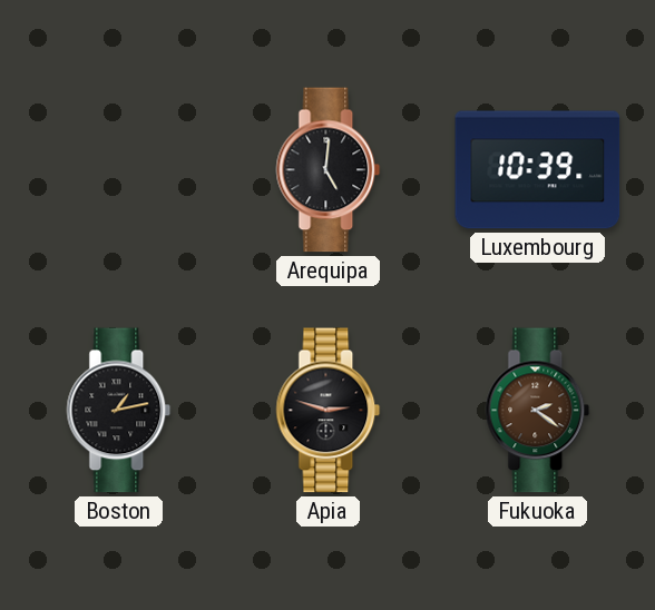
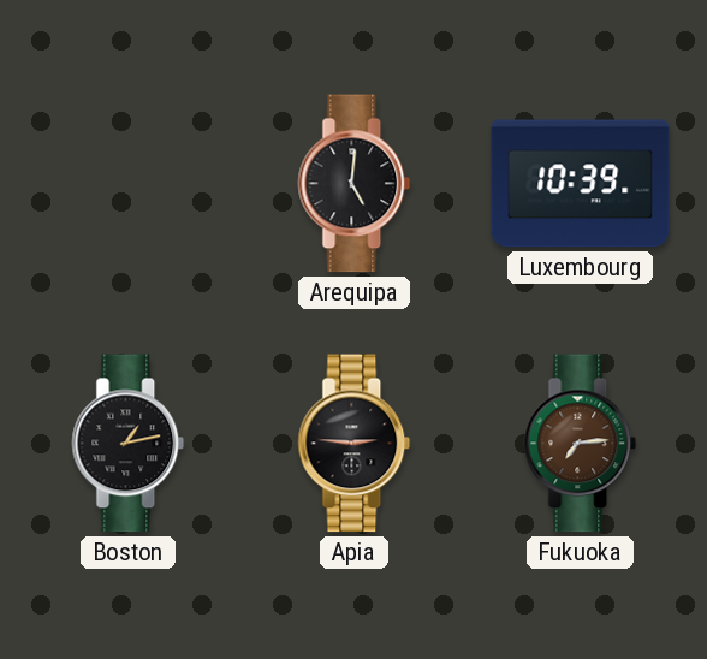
Apia: 2:48 -> 2:46
Fukuoka: 2:21 -> 7:14
